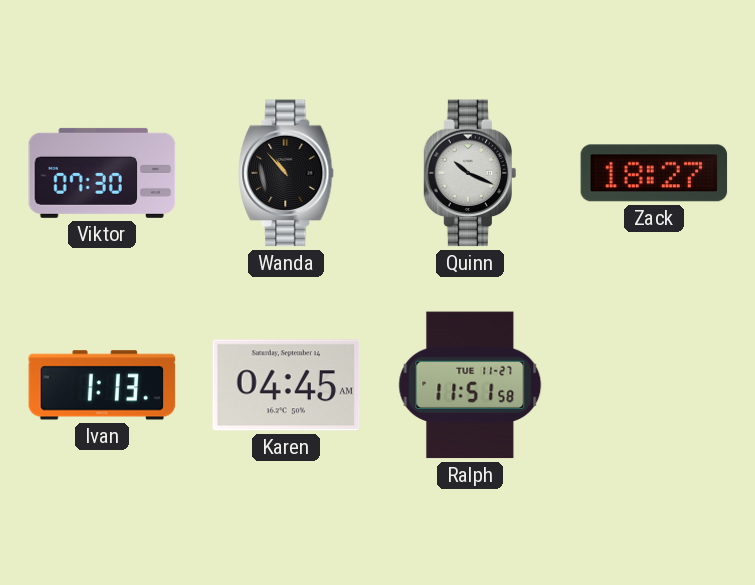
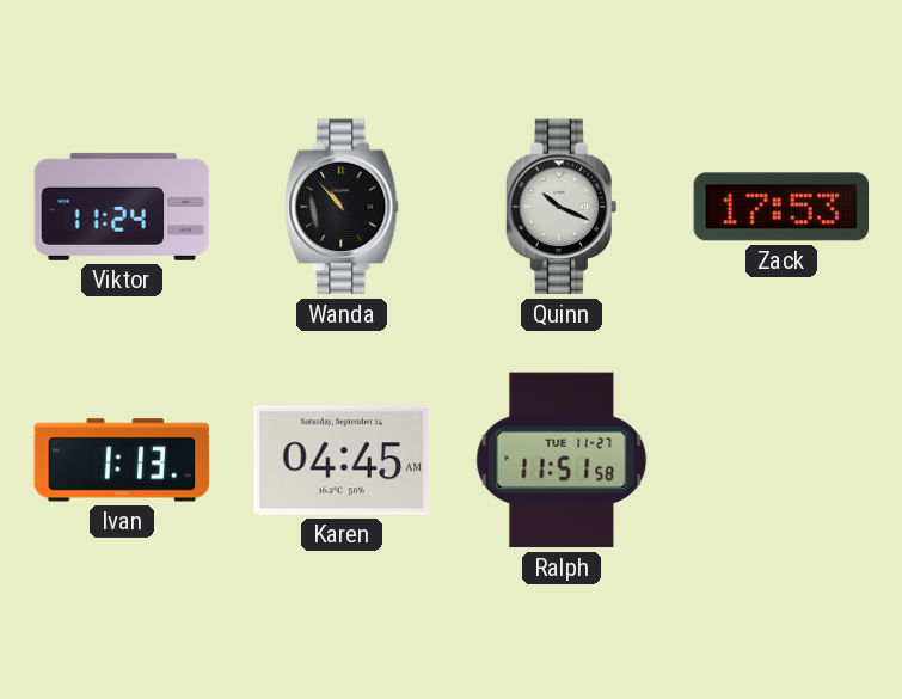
Viktor: 07:30 -> 11:24
Zack: 18:27 -> 17:53
